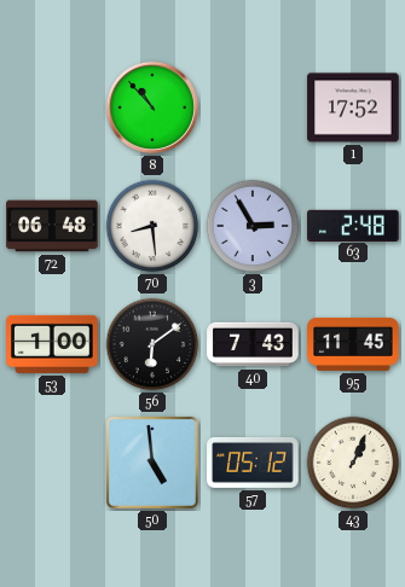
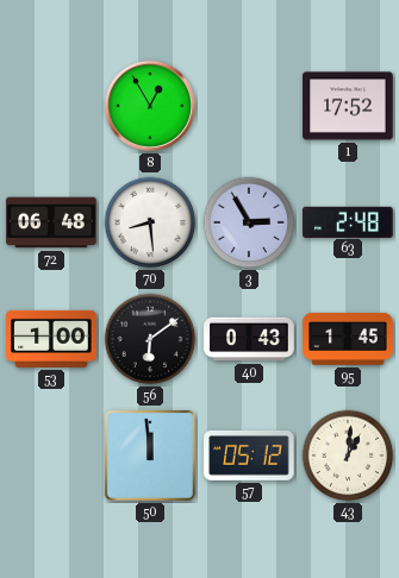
8: 10:53 -> 12:55
40: 7:43 -> 0:43
95: 11:45 -> 1:45
50: 4:59 -> 11:59
43: 1:04 -> 1:01
